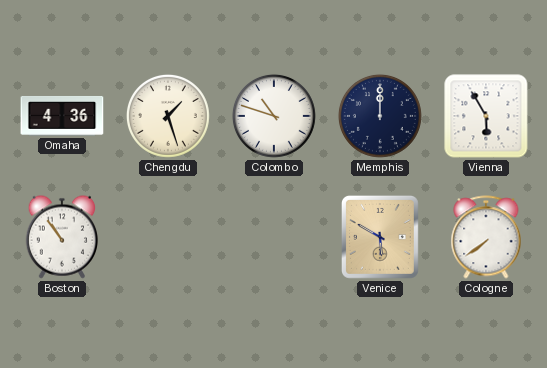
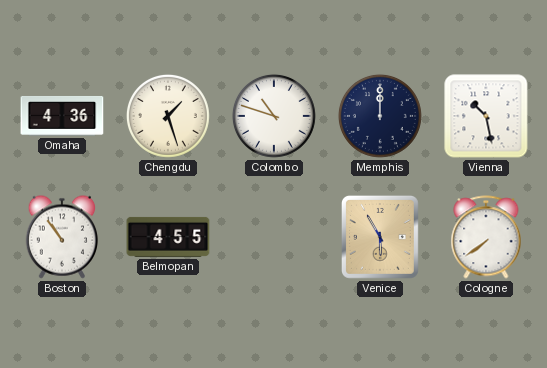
Vienna: 5:55 -> 10:28
Belmopan: none -> 4:55
Venice: 5:50 -> 5:55
